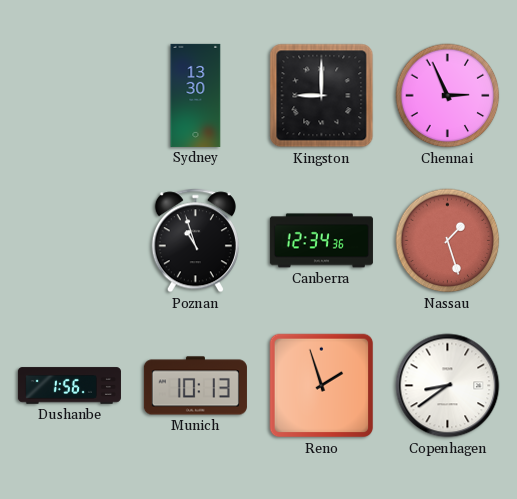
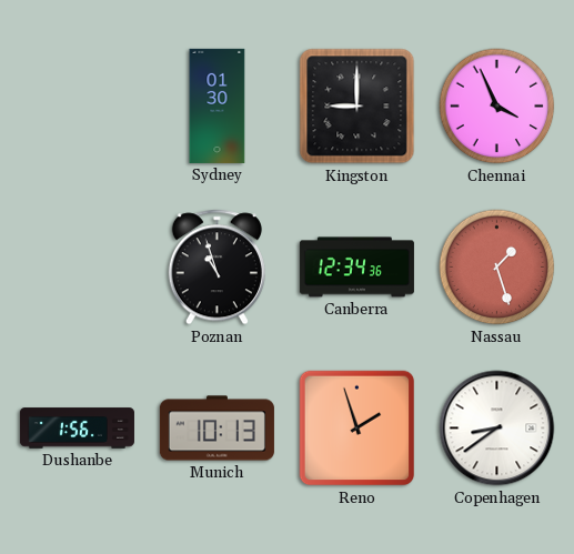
Sydney: 13:30 -> 01:30
Chennai: 2:56 -> 3:56
